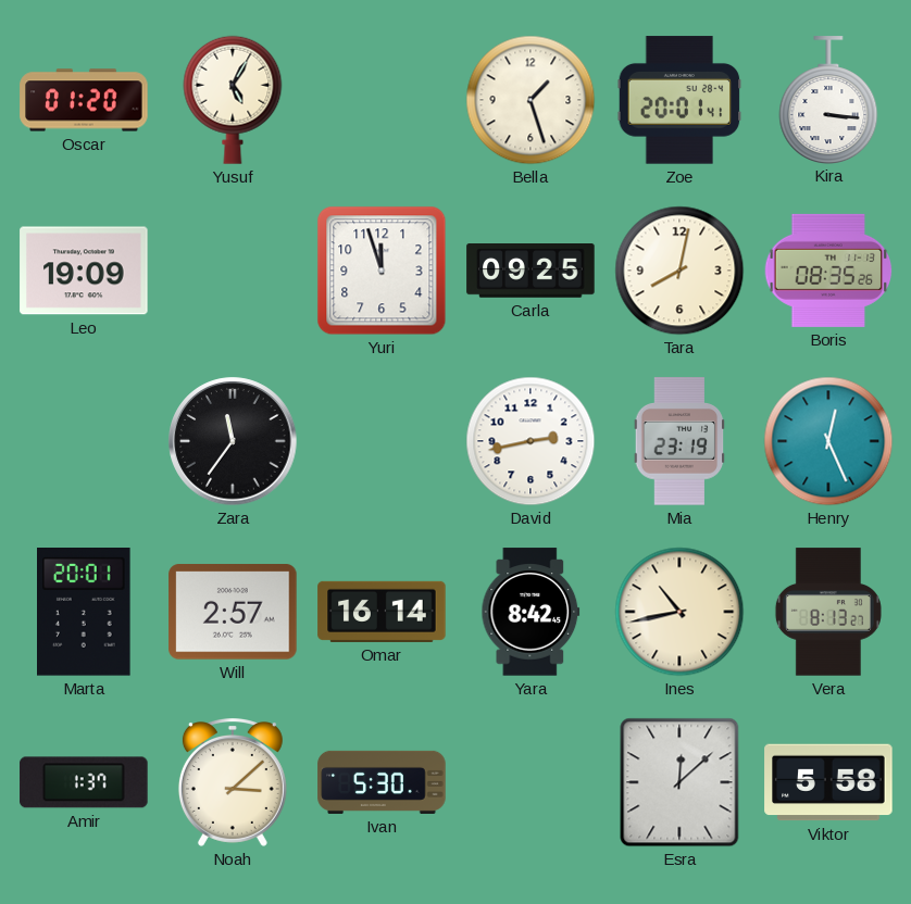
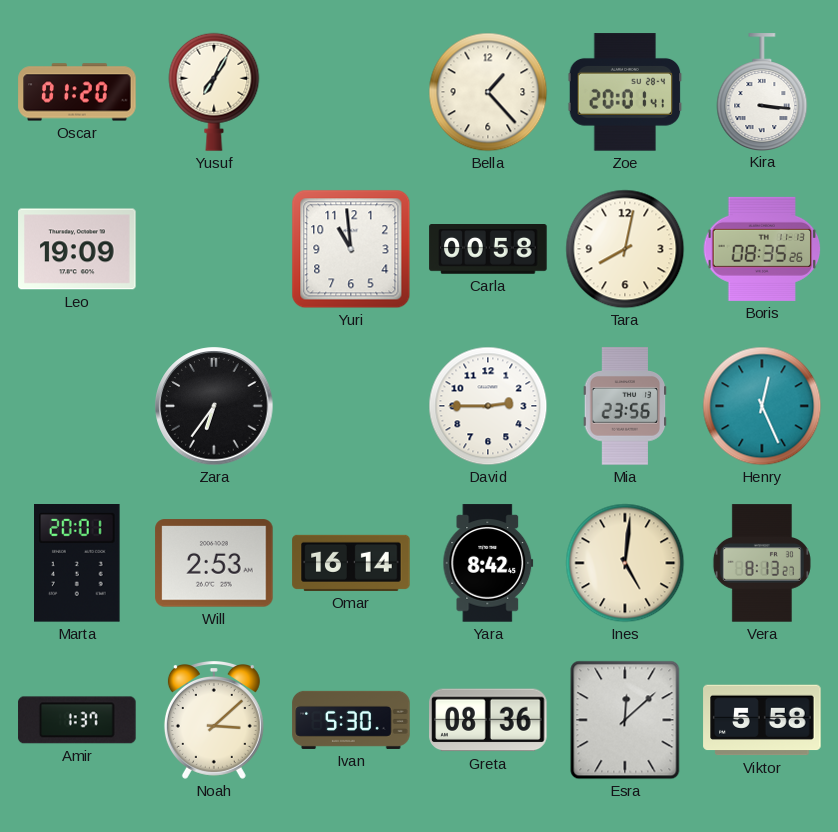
Yusuf: 5:05 -> 7:05
Bella: 1:27 -> 1:23
Yuri: 11:57 -> 10:59
Carla: 09:25 -> 00:58
Zara: 11:36 -> 6:36
David: 2:43 -> 2:45
Mia: 23:19 -> 23:56
Will: 2:57 -> 2:53
Ines: 10:43 -> 5:01
Greta: none -> 08:36
